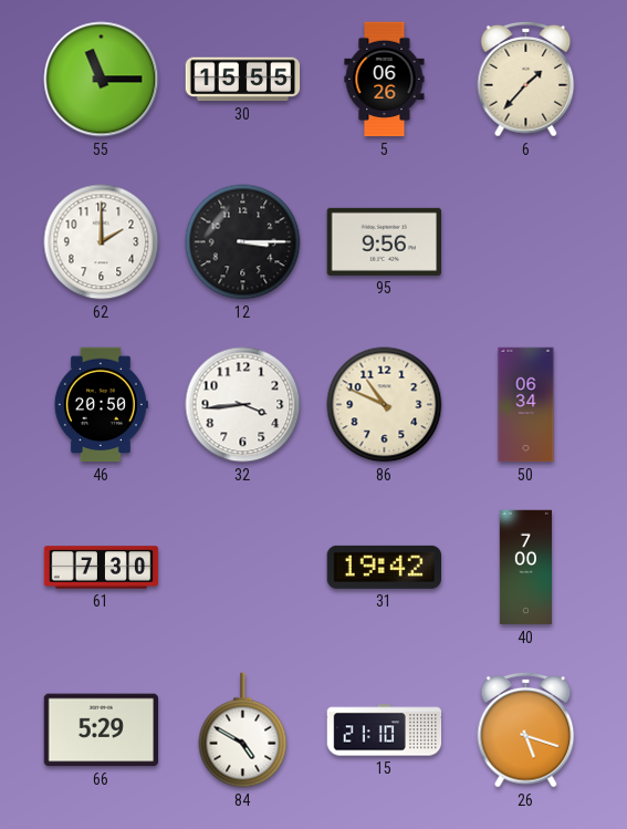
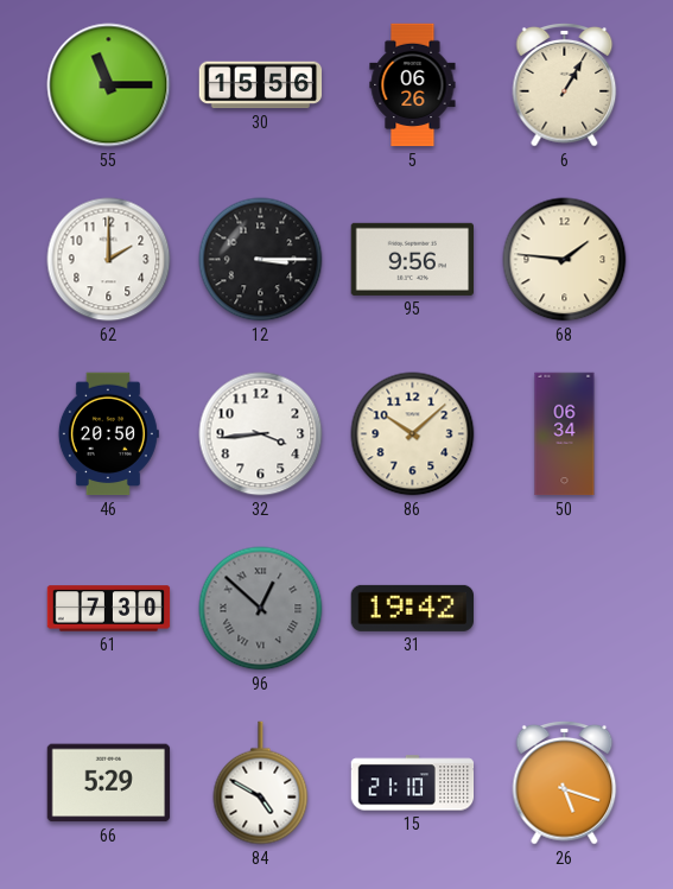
30: 15:55 -> 15:56
6: 1:37 -> 1:05
68: none -> 1:46
86: 10:49 -> 10:08
96: none -> 12:52
40: 7:00 -> none
